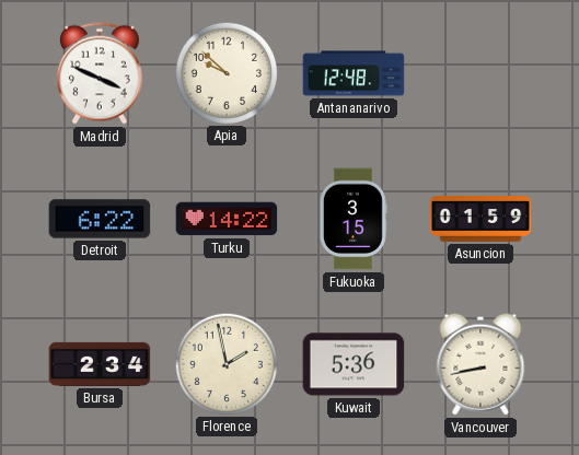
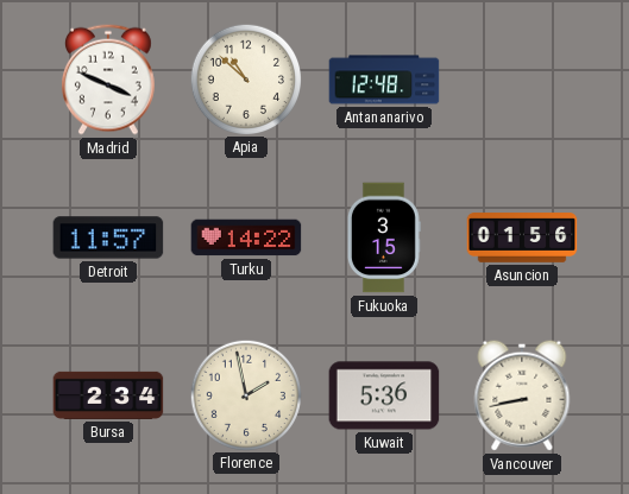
Apia: 9:52 -> 10:52
Detroit: 6:22 -> 11:57
Asuncion: 01:59 -> 01:56
